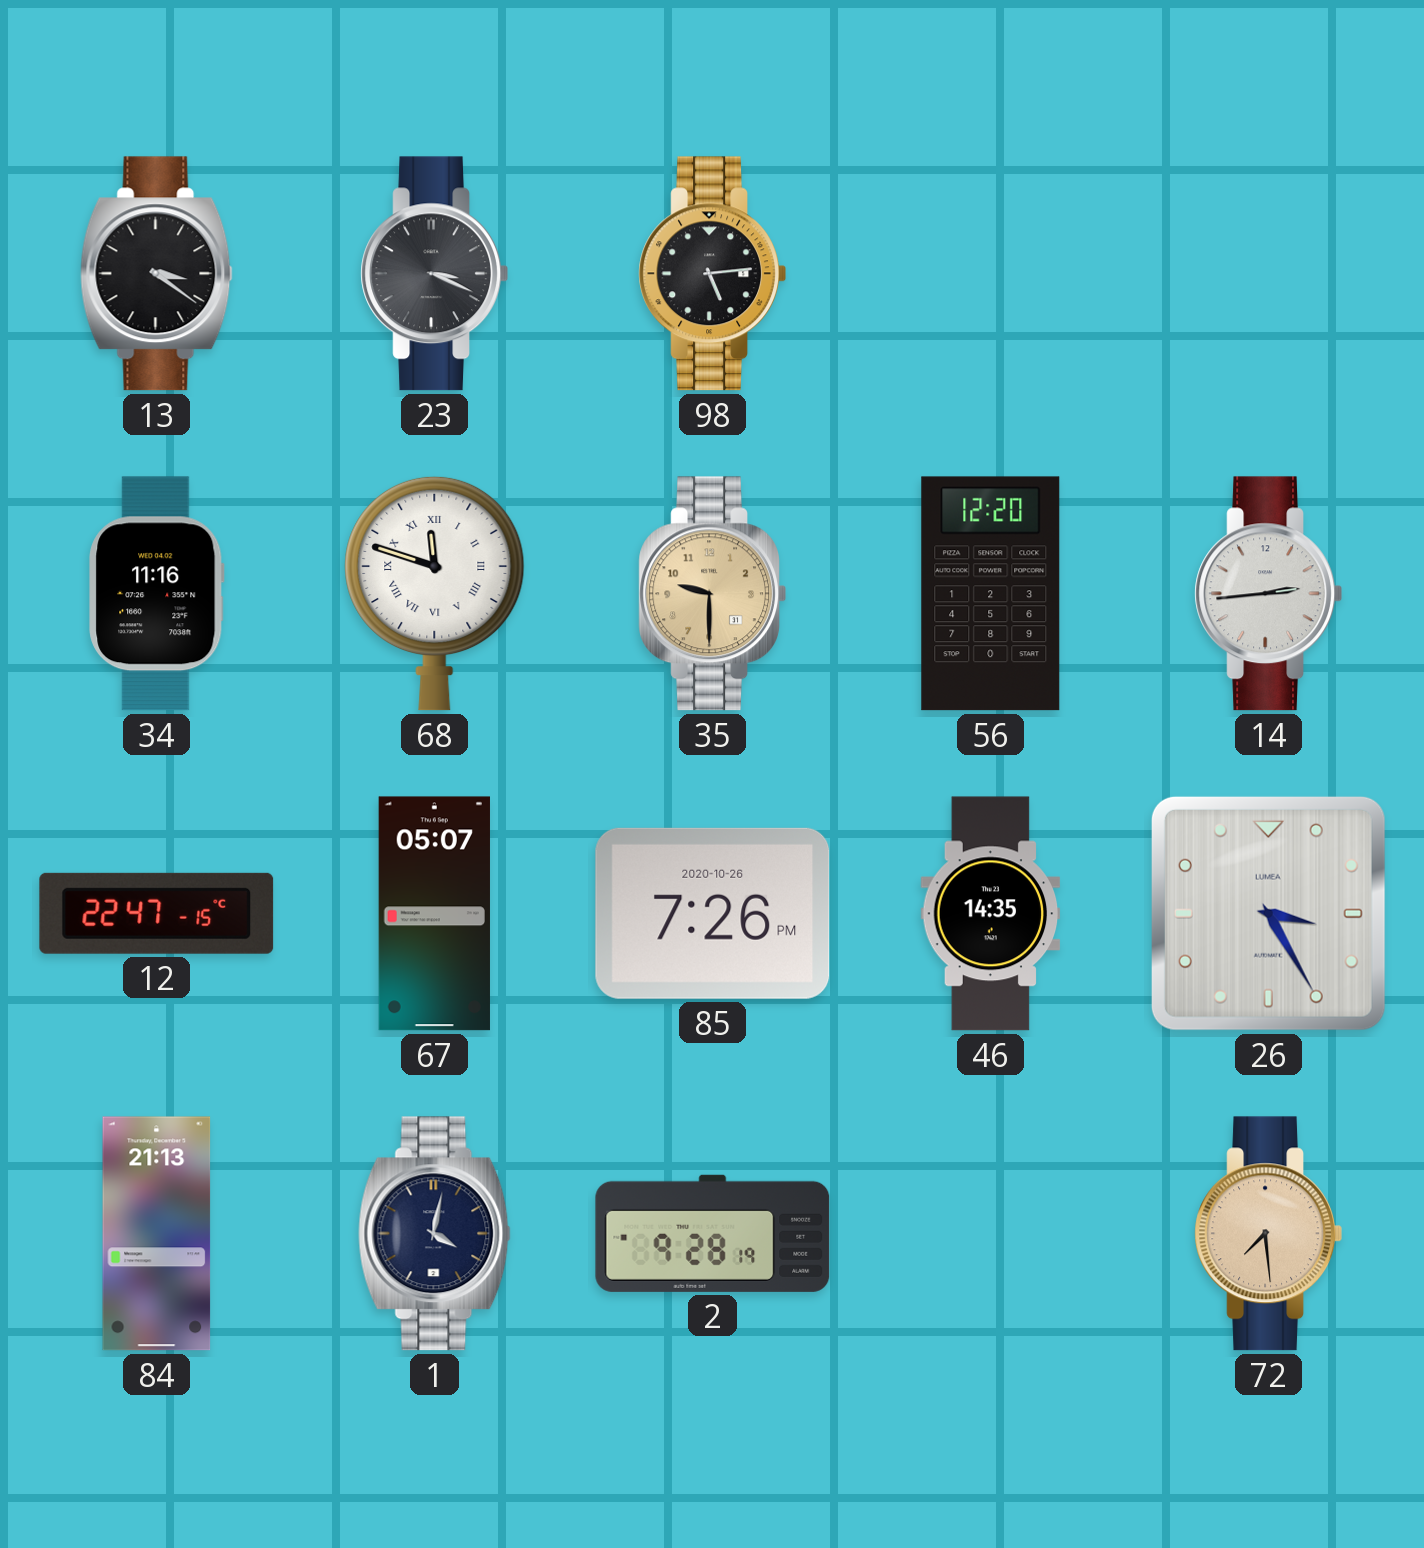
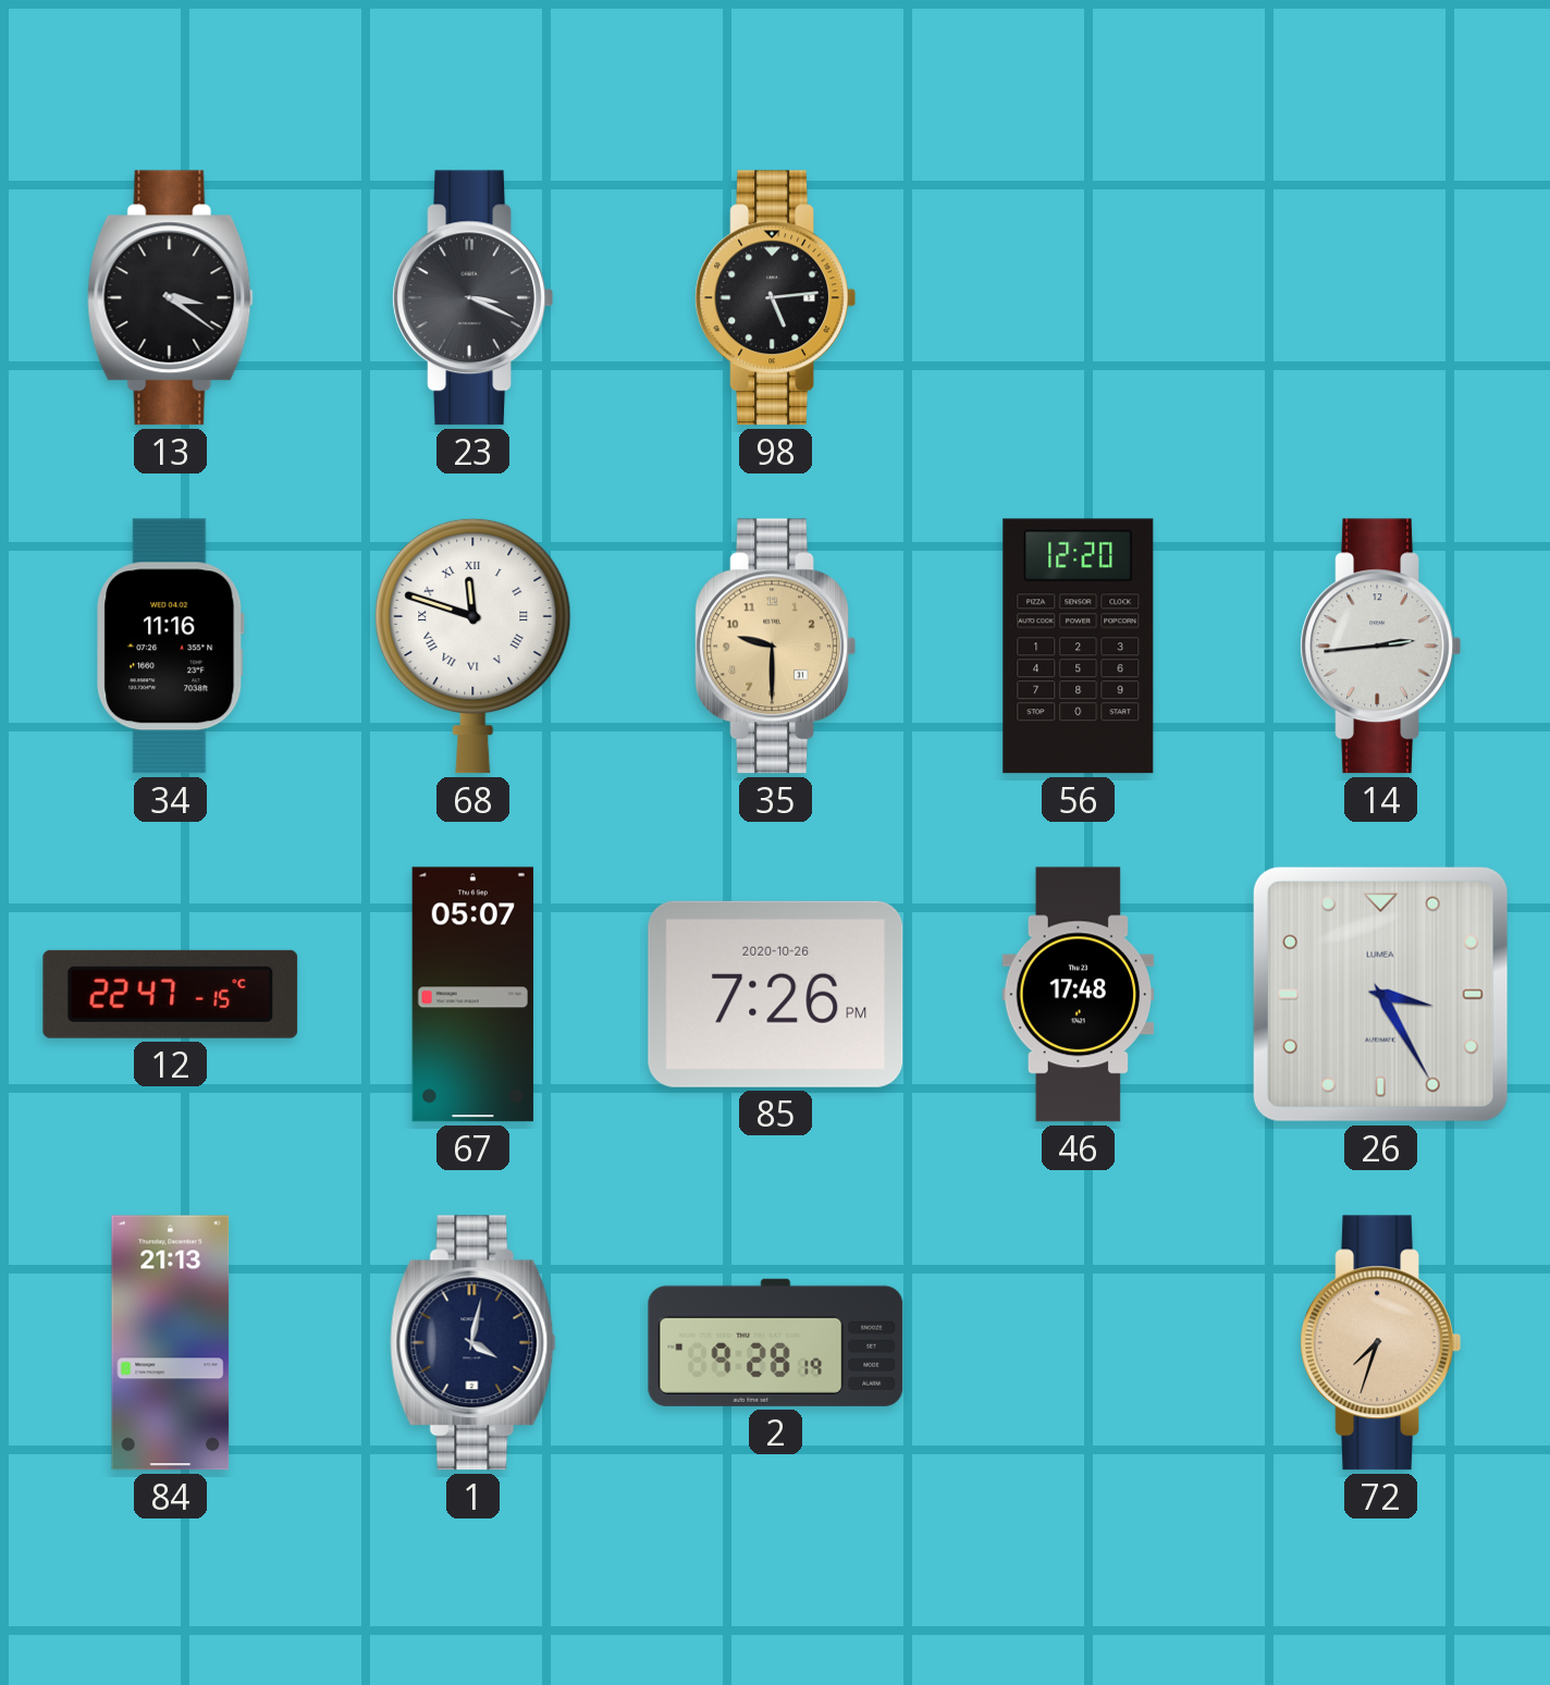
46: 14:35 -> 17:48
72: 7:29 -> 7:33
